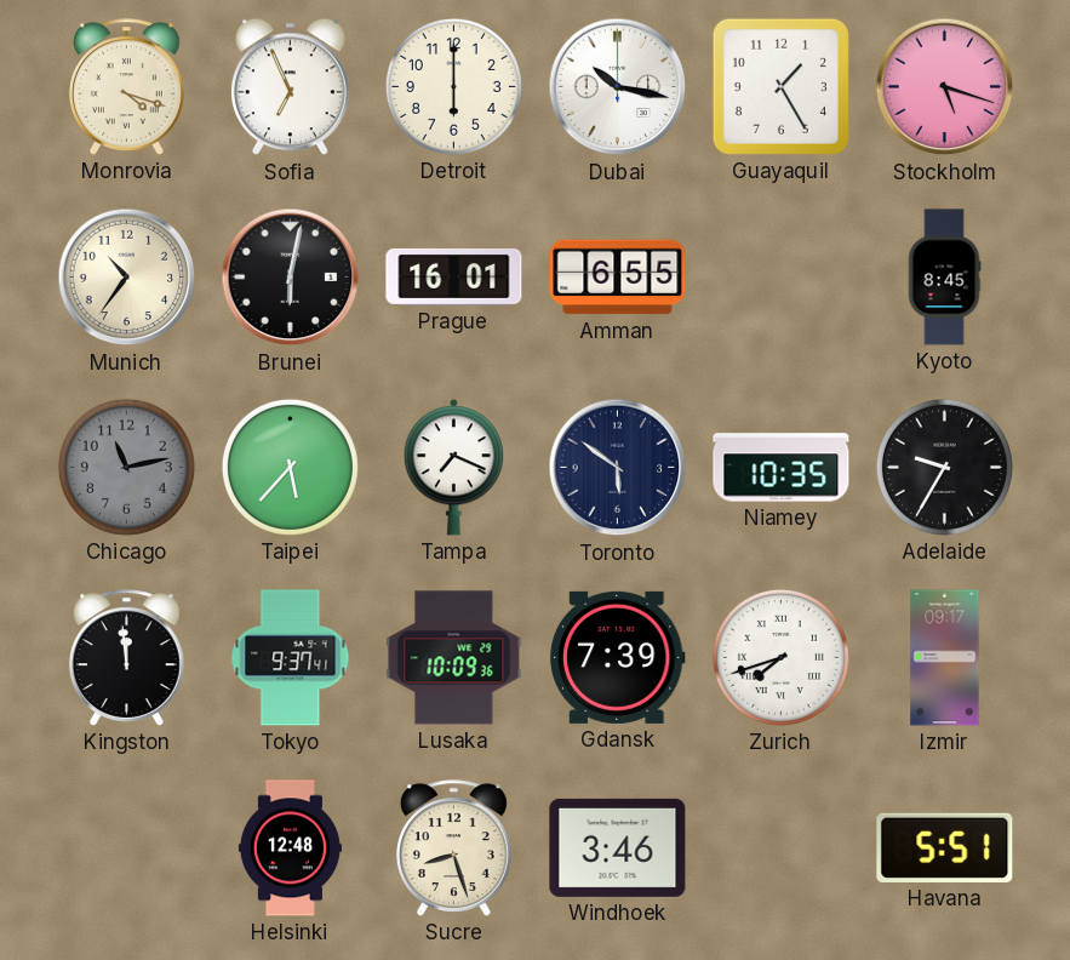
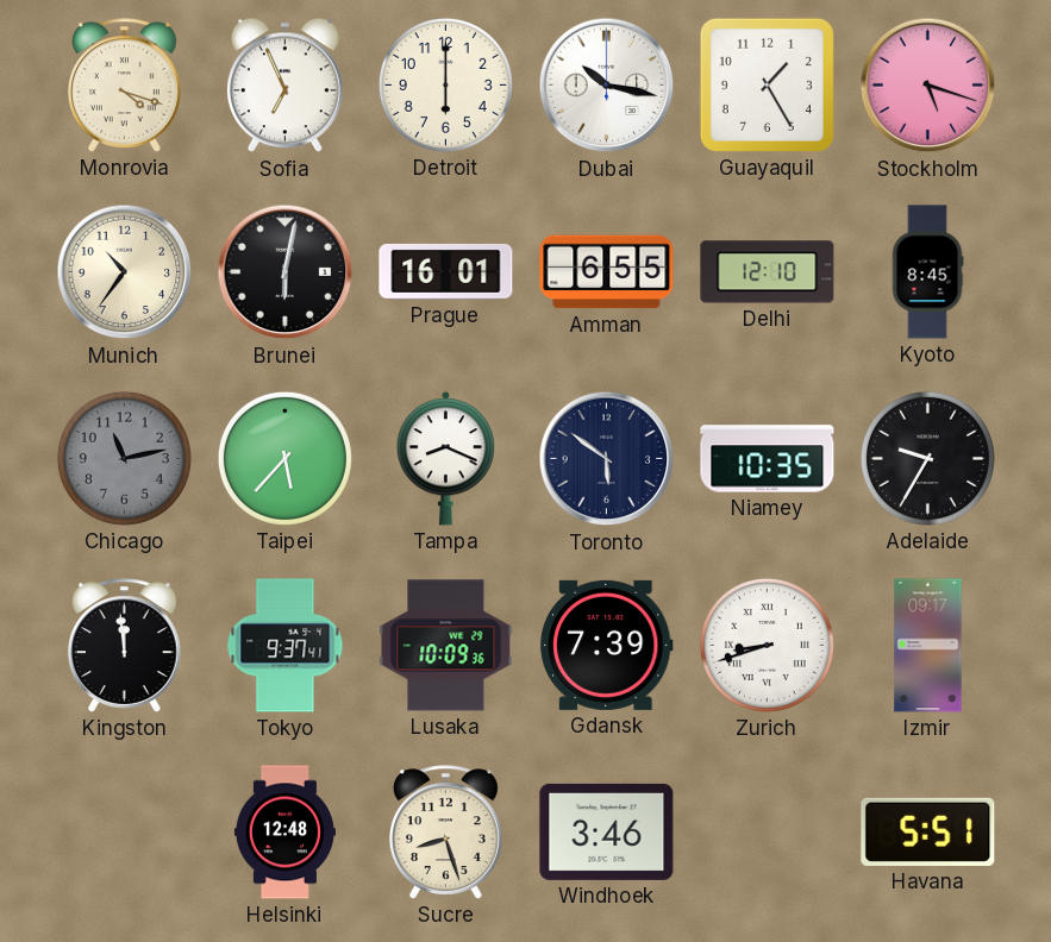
Delhi: none -> 12:10
Tampa: 7:19 -> 8:19
Zurich: 7:42 -> 8:42
